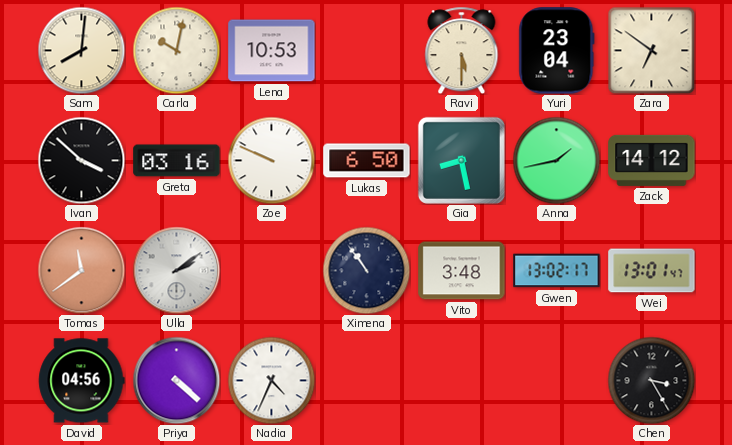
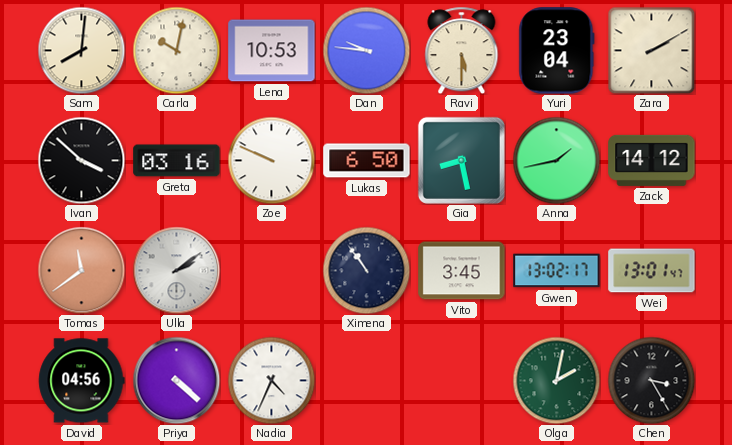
Dan: none -> 9:46
Zara: 6:51 -> 2:10
Vito: 3:48 -> 3:45
Olga: none -> 2:02
